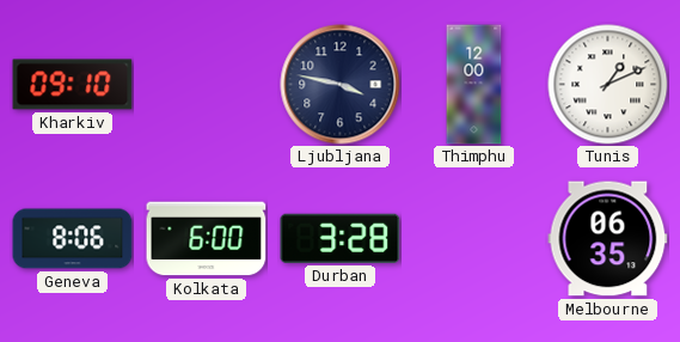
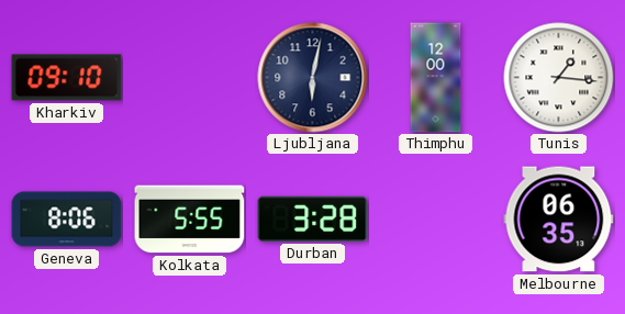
Ljubljana: 3:47 -> 6:02
Tunis: 1:11 -> 1:16
Kolkata: 6:00 -> 5:55
